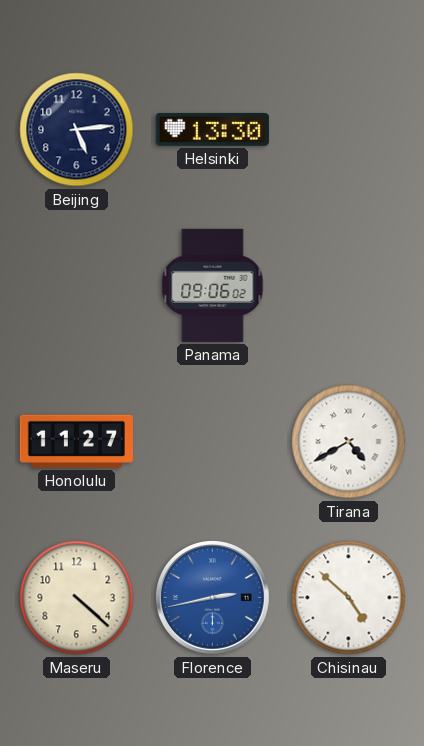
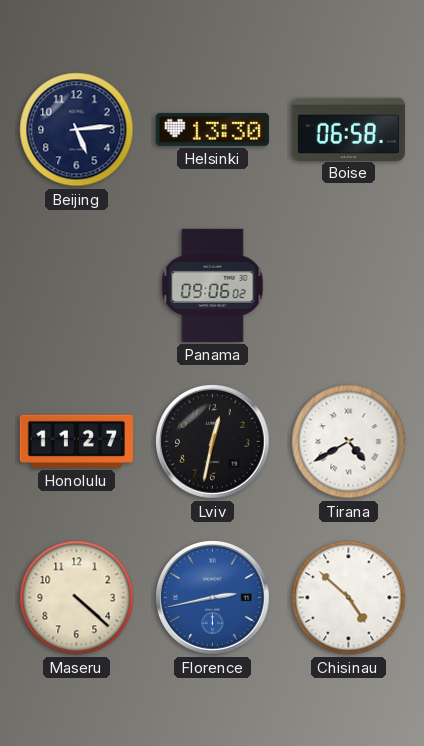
Boise: none -> 06:58
Lviv: none -> 12:32
